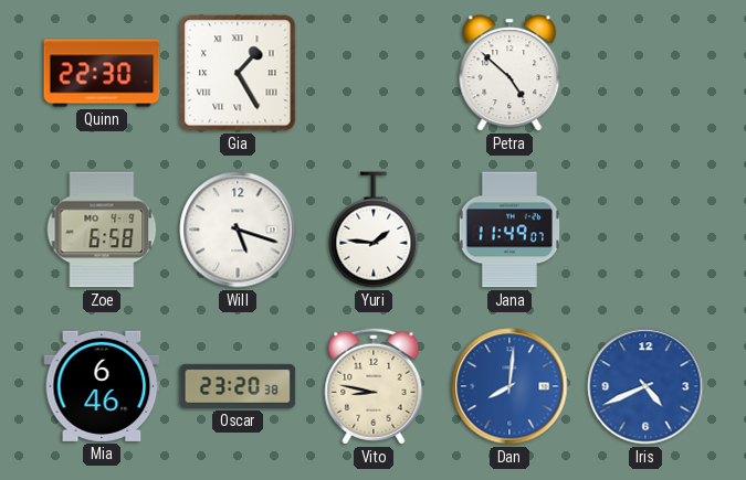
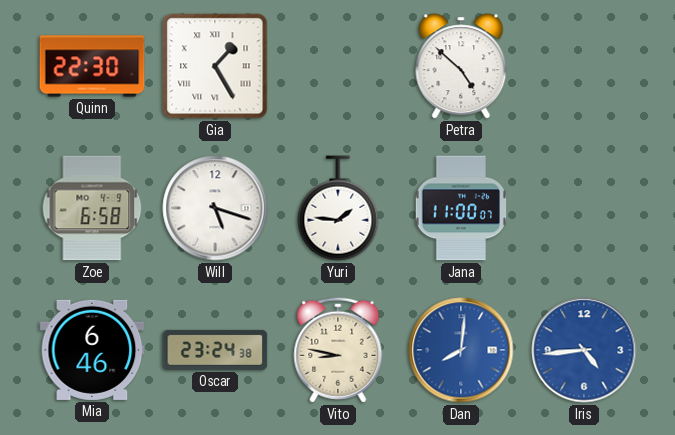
Jana: 11:49 -> 11:00
Oscar: 23:20 -> 23:24
Iris: 4:41 -> 4:44
